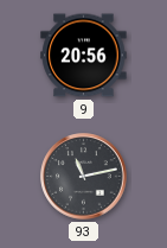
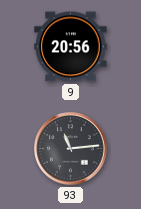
93: 11:13 -> 11:14
